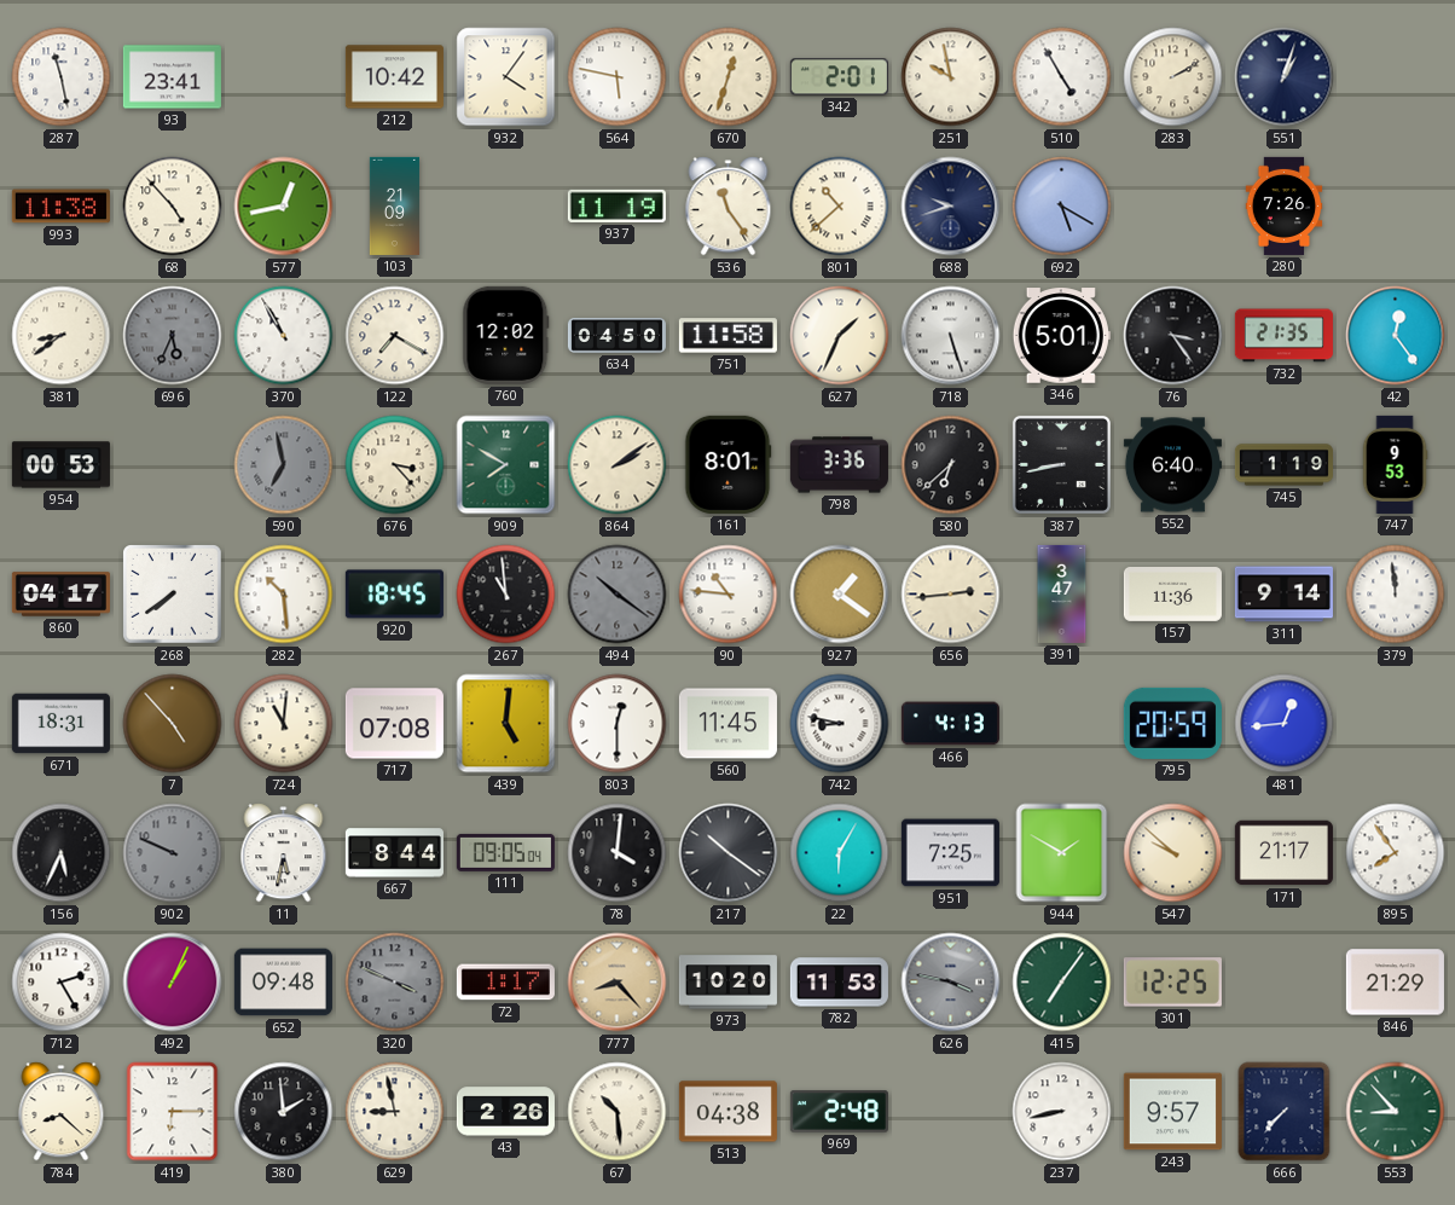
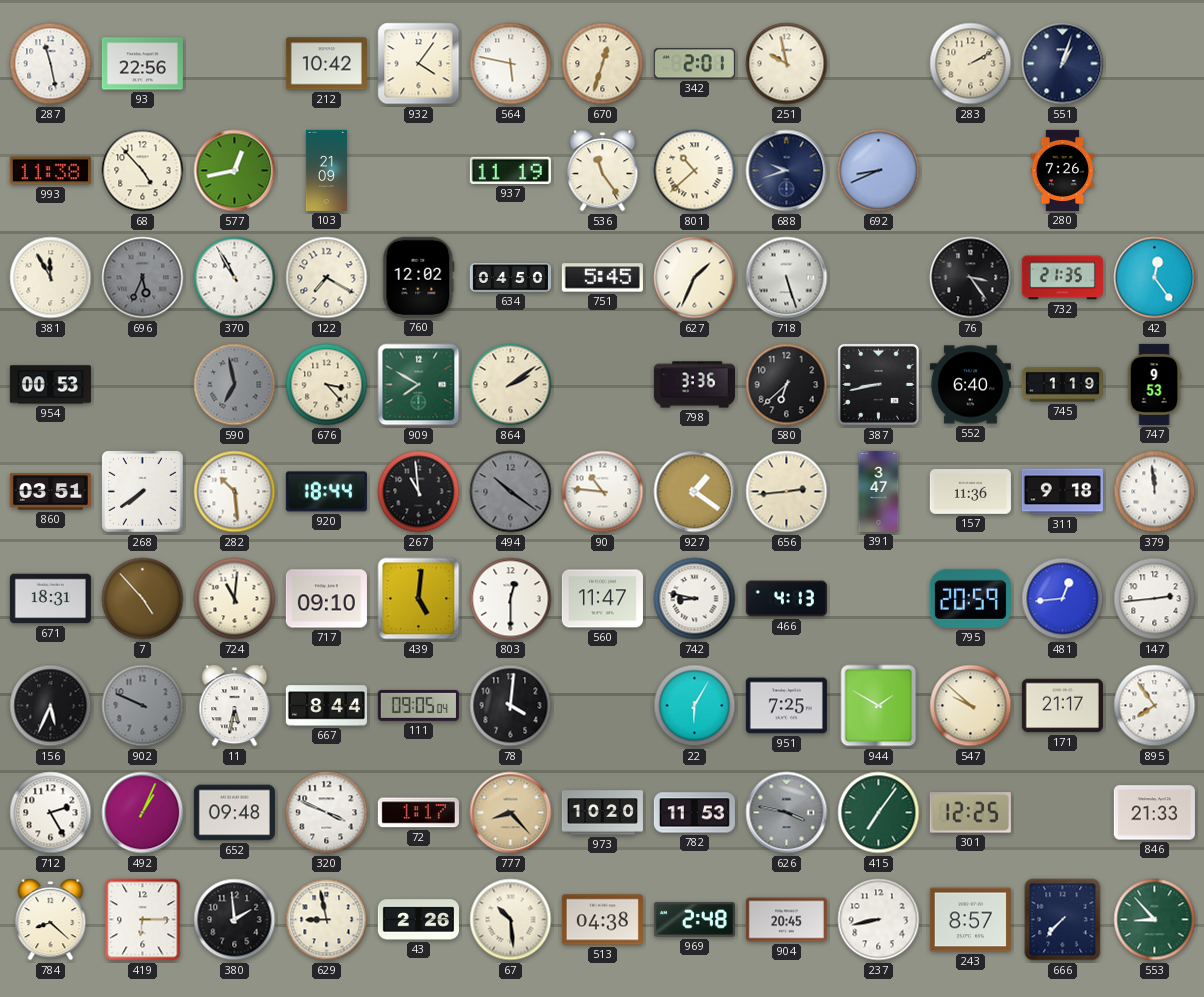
93: 23:41 -> 22:56
510: 4:55 -> none
692: 5:20 -> 8:41
381: 8:39 -> 11:55
751: 11:58 -> 5:45
346: 5:01 -> none
161: 8:01 -> none
860: 04:17 -> 03:51
920: 18:45 -> 18:44
311: 9:14 -> 9:18
717: 07:08 -> 09:10
560: 11:45 -> 11:47
147: none -> 2:44
217: 10:21 -> none
320 dial: grey -> white
846: 21:29 -> 21:33
904: none -> 20:45
243: 9:57 -> 8:57
